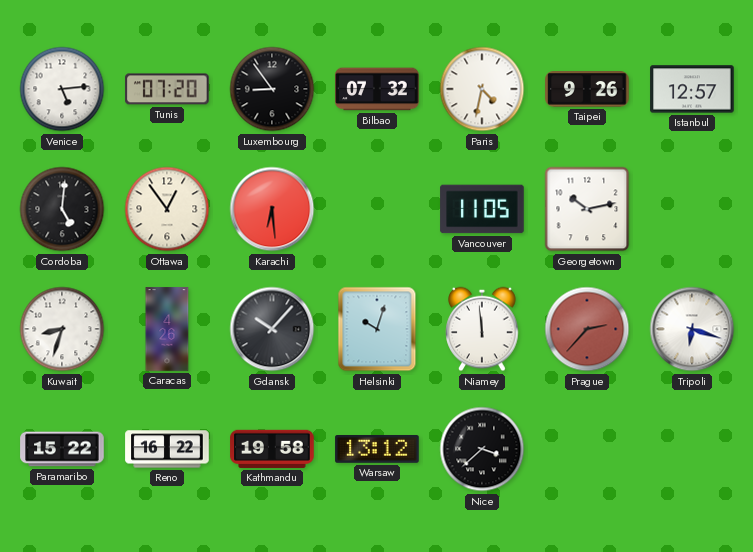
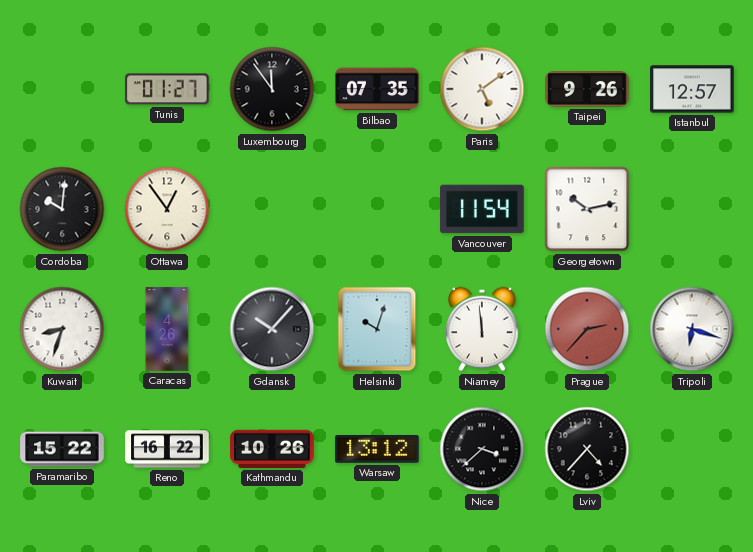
Venice: 5:14 -> none
Tunis: 07:20 -> 01:27
Luxembourg: 8:54 -> 11:54
Bilbao: 07:32 -> 07:35
Paris: 4:32 -> 5:09
Cordoba: 5:01 -> 10:01
Karachi: 6:29 -> none
Vancouver: 11:05 -> 11:54
Kathmandu: 19:58 -> 10:26
Lviv: none -> 4:37
